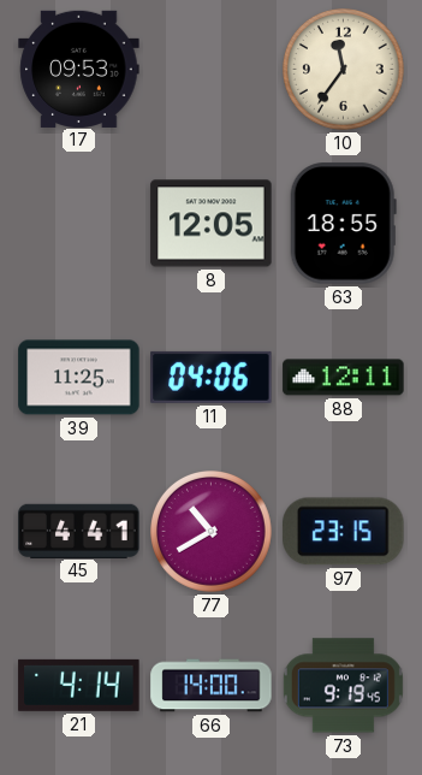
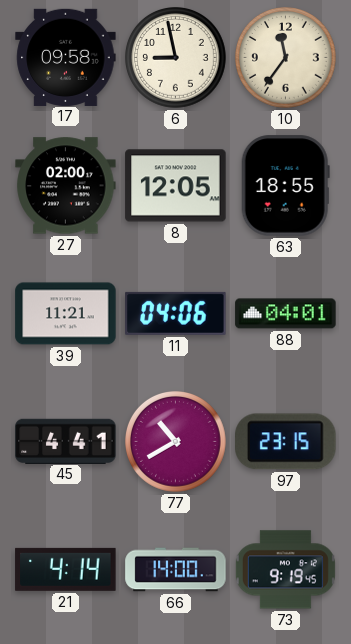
17: 09:53 -> 09:58
6: none -> 8:58
27: none -> 02:00
39: 11:25 -> 11:21
88: 12:11 -> 04:01
